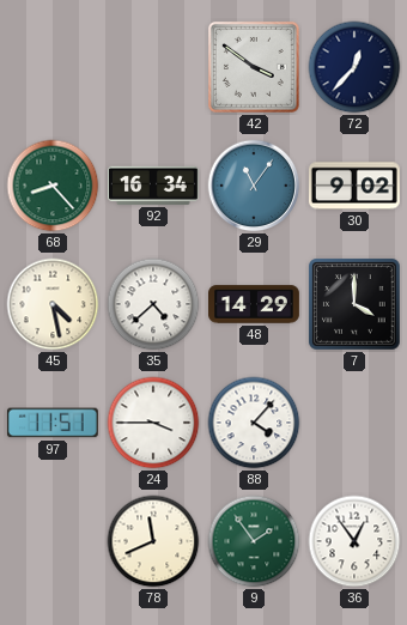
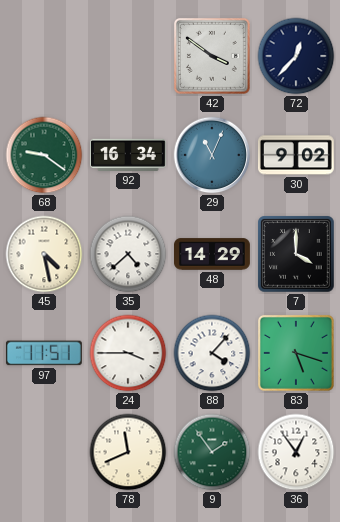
68: 8:23 -> 9:21
29: 11:06 -> 11:04
83: none -> 5:18
